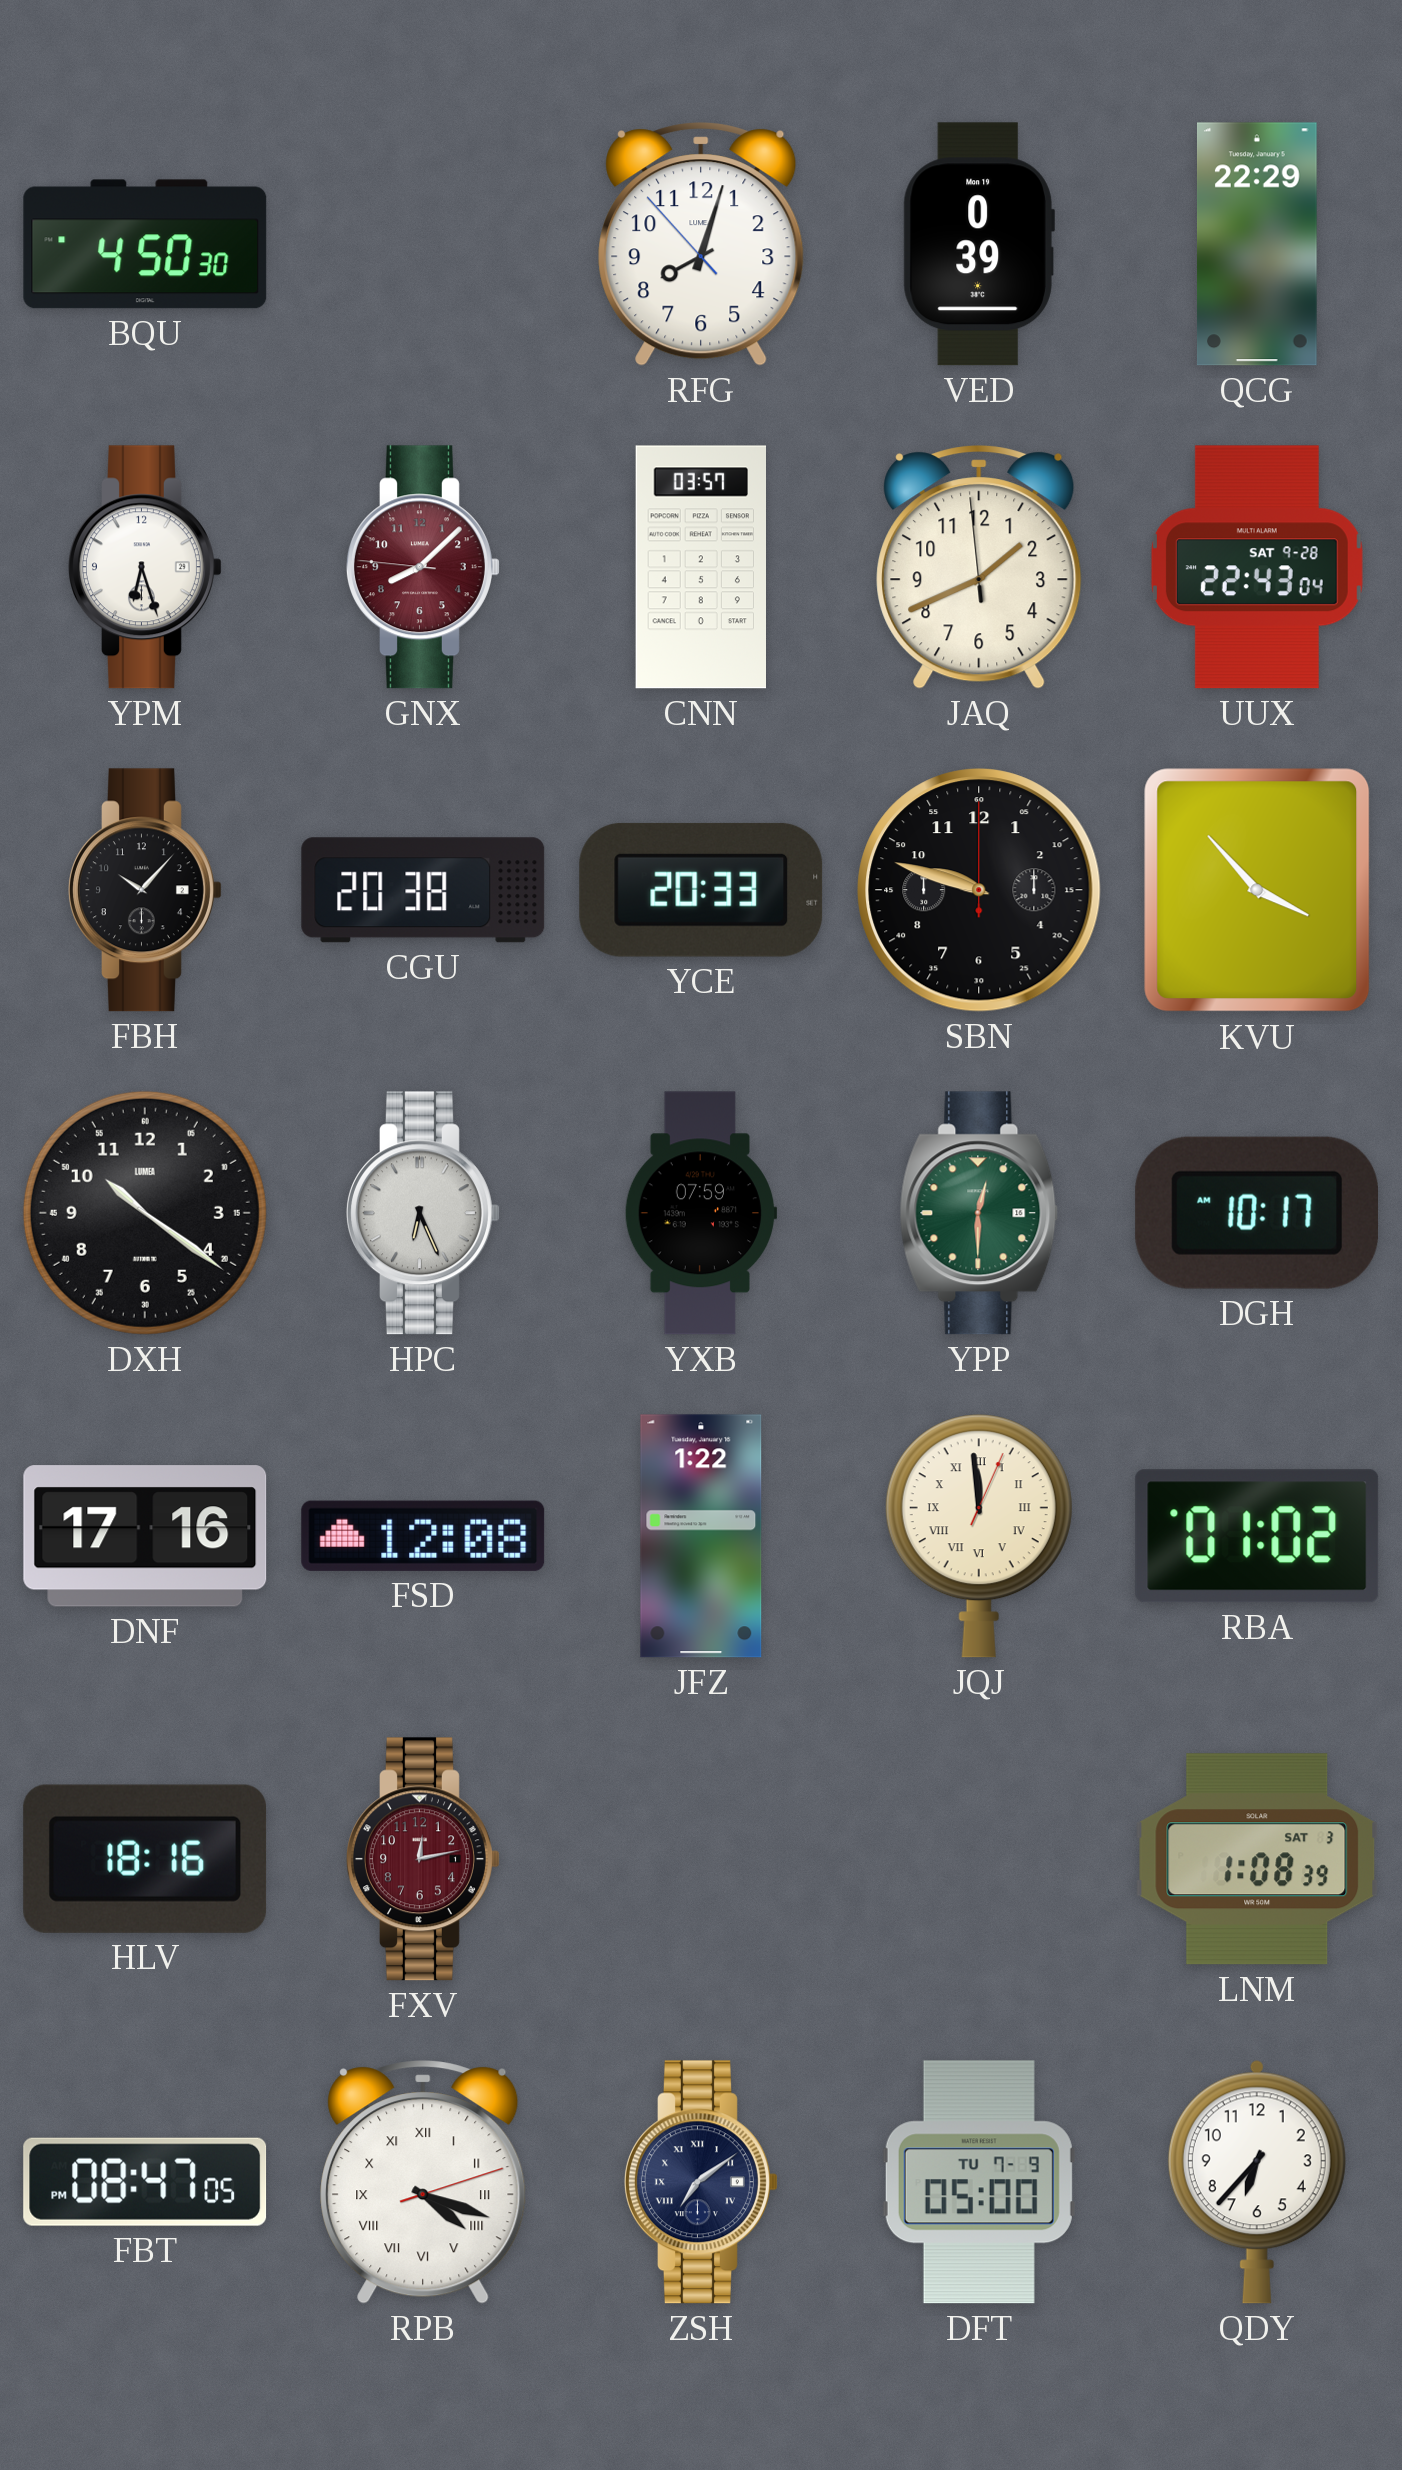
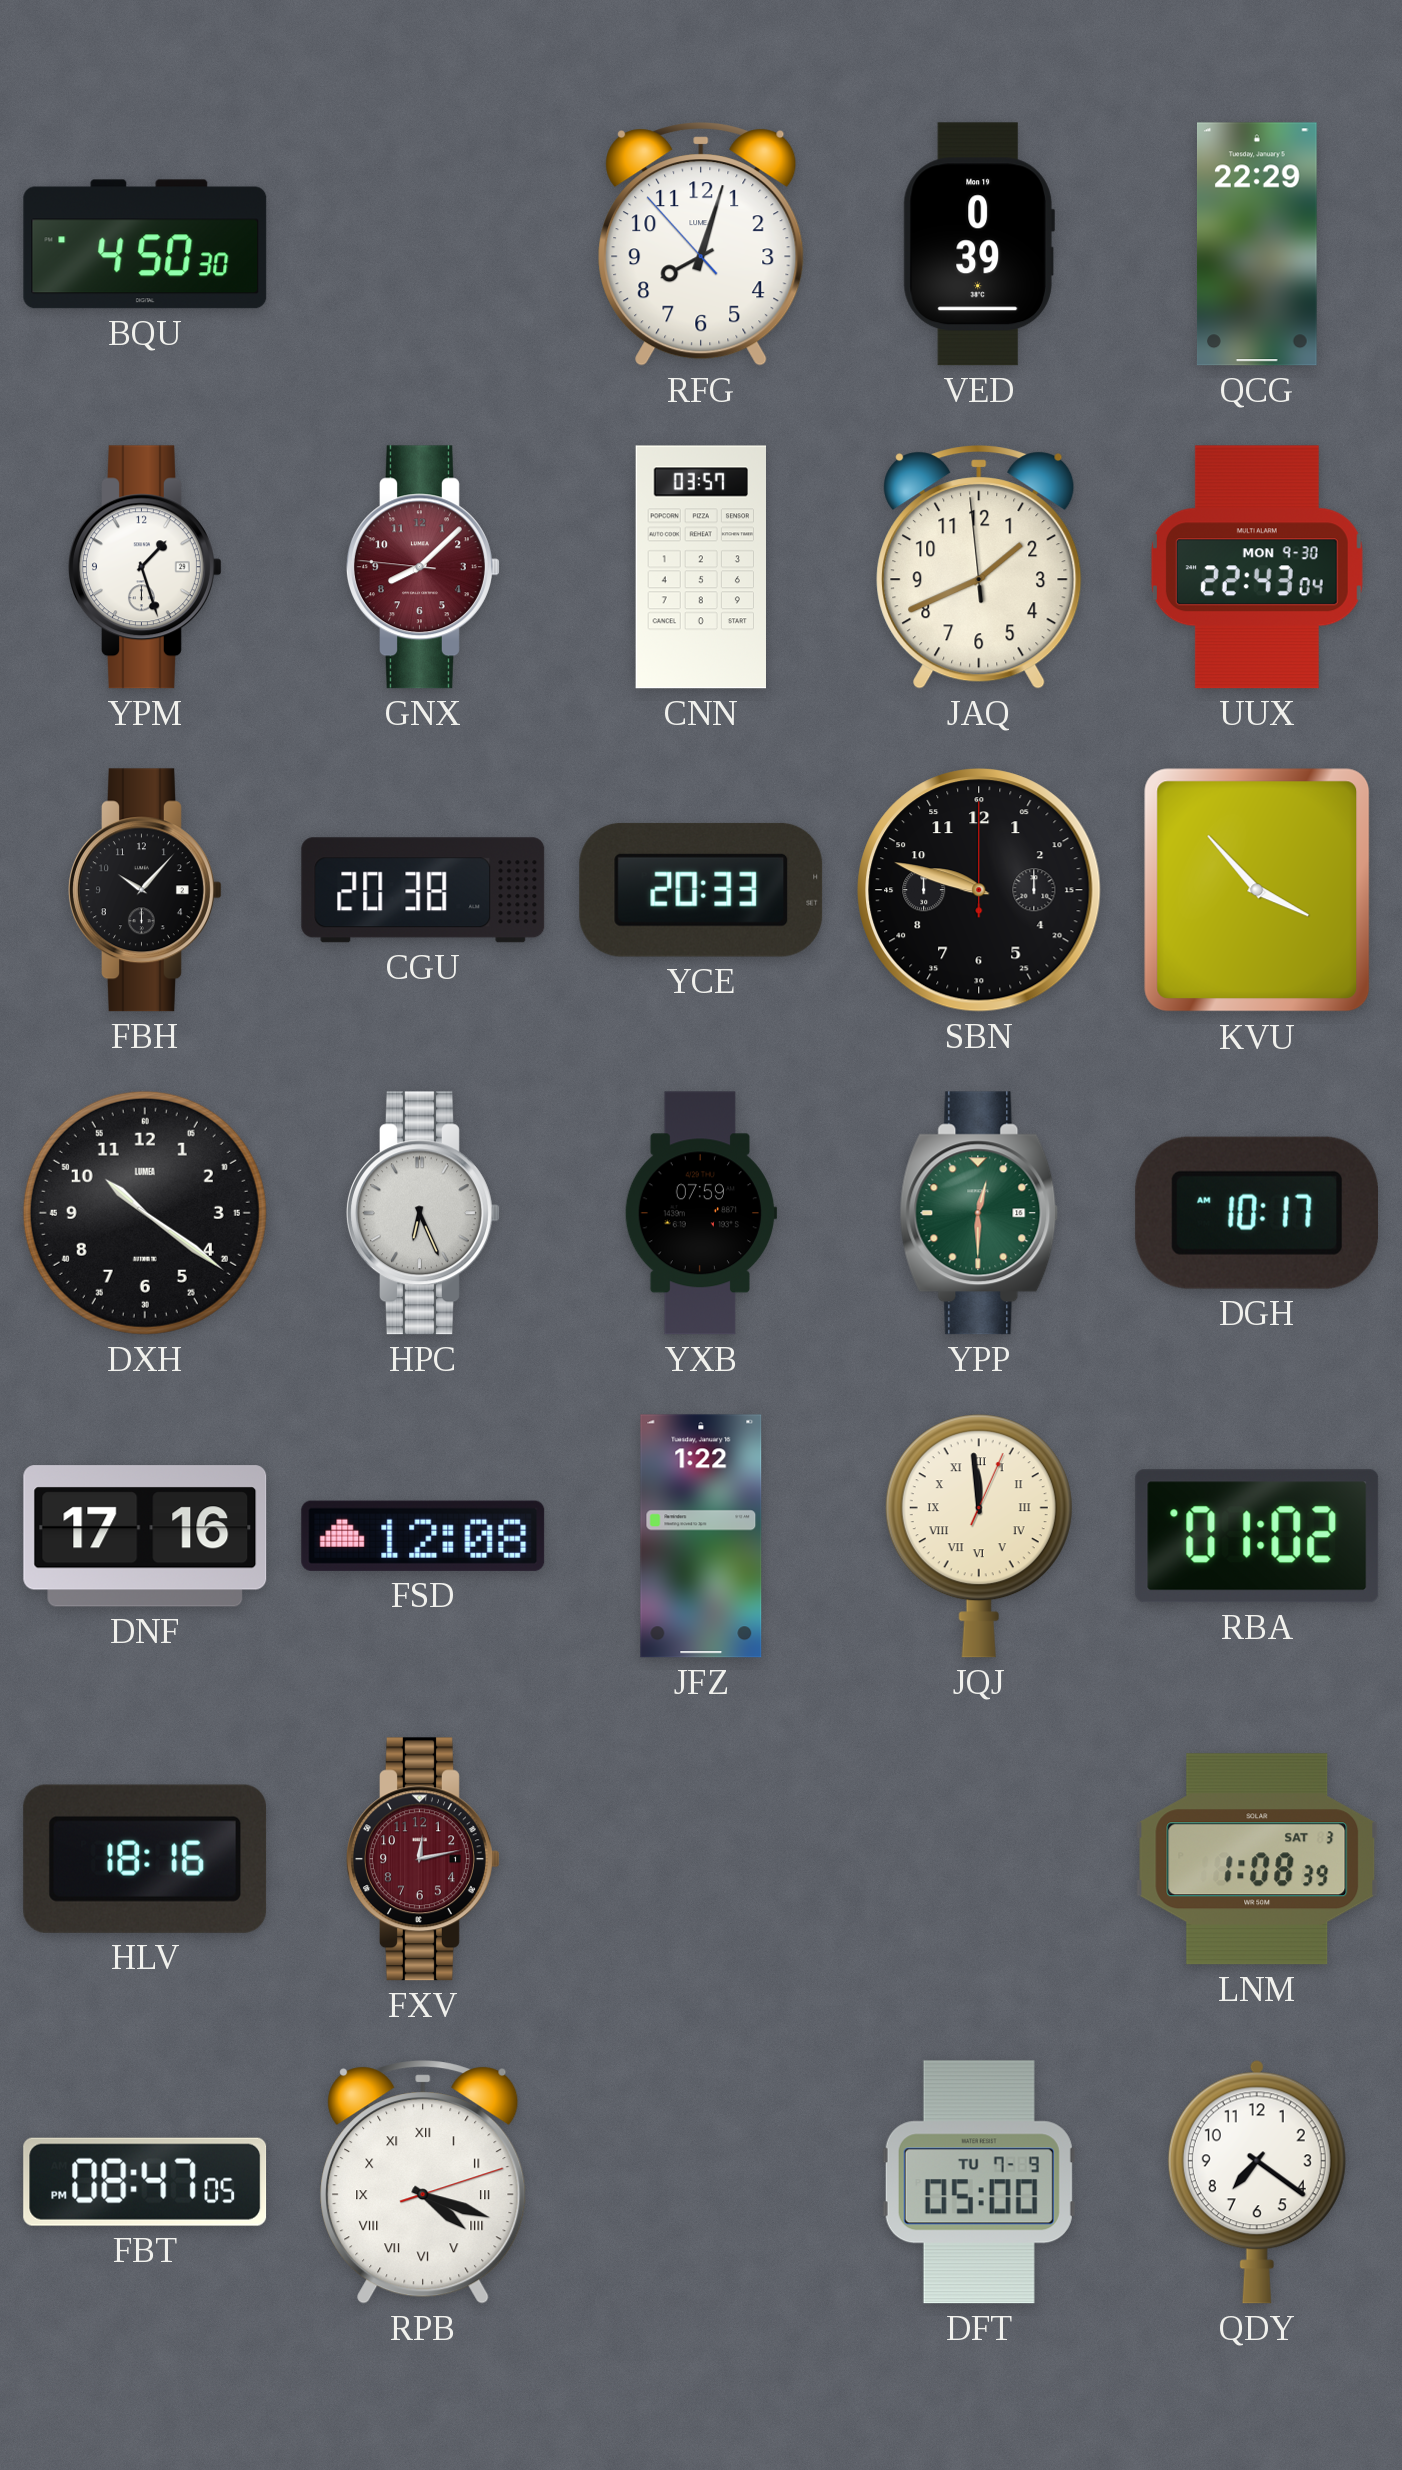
YPM: 6:27 -> 1:27
UUX date: SAT 9-28 -> MON 9-30
ZSH: 7:09 -> none
QDY: 6:37 -> 7:21
